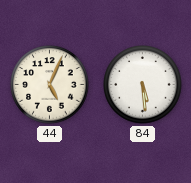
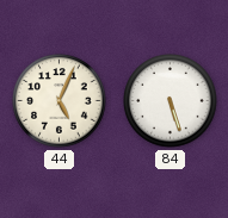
84: 5:29 -> 5:27
